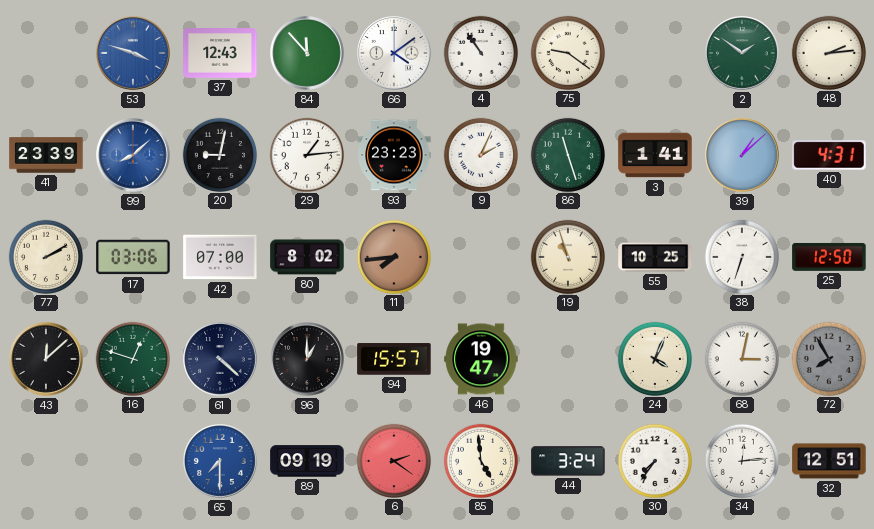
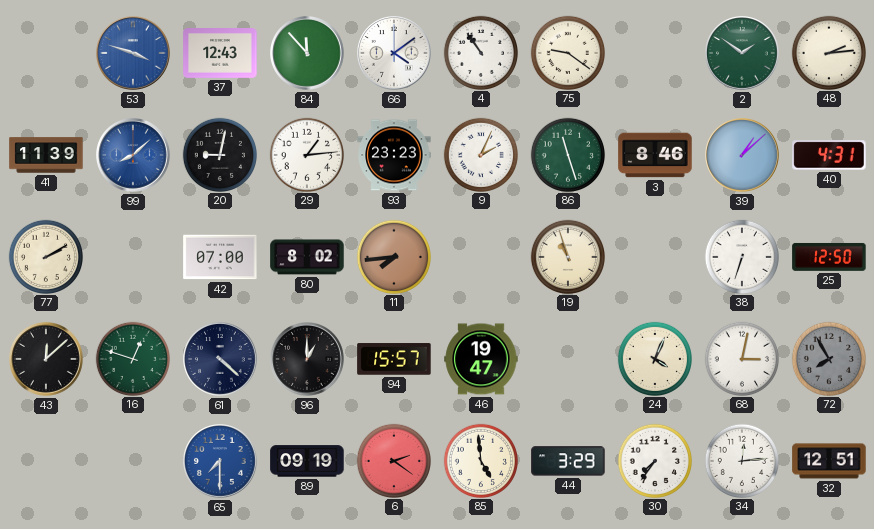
41: 23:39 -> 11:39
3: 1:41 -> 8:46
17: 03:06 -> none
55: 10:25 -> none
44: 3:24 -> 3:29
